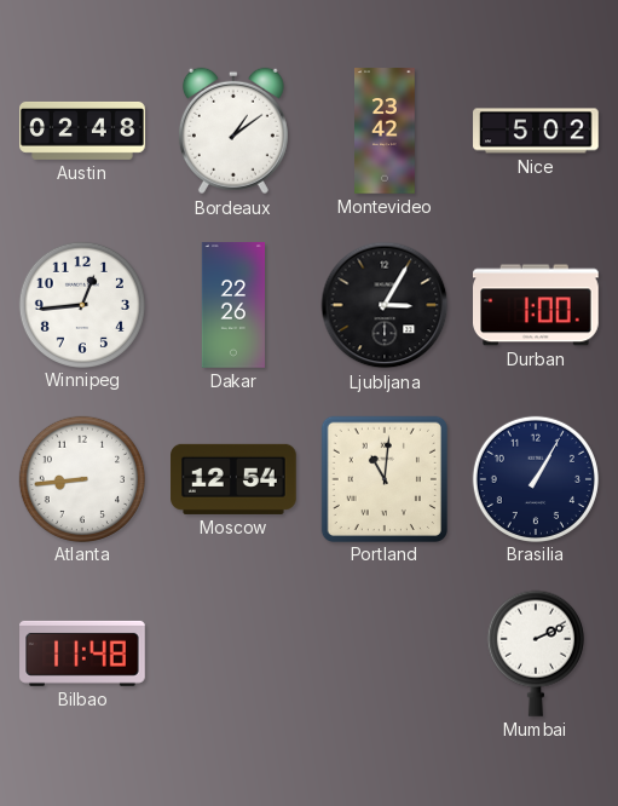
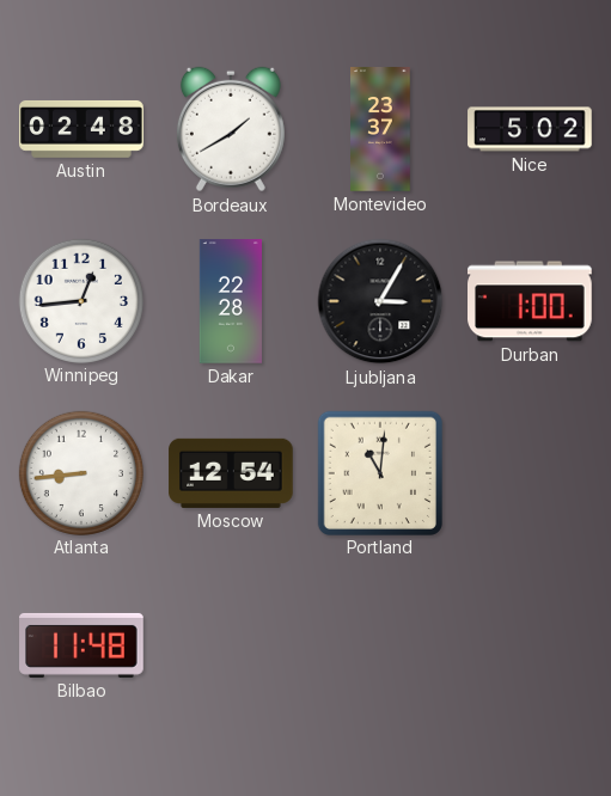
Bordeaux: 1:09 -> 1:40
Montevideo: 23:42 -> 23:37
Dakar: 22:26 -> 22:28
Brasilia: 1:05 -> none
Mumbai: 2:11 -> none
